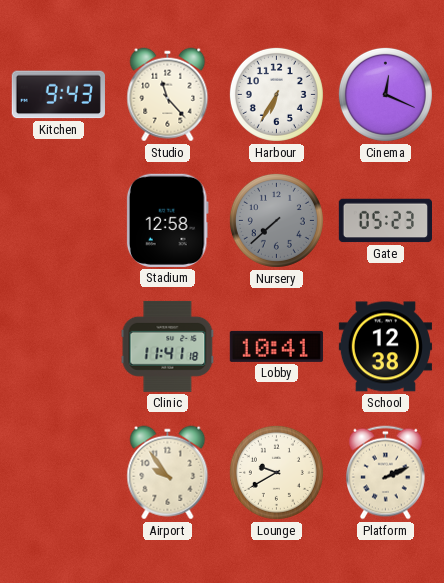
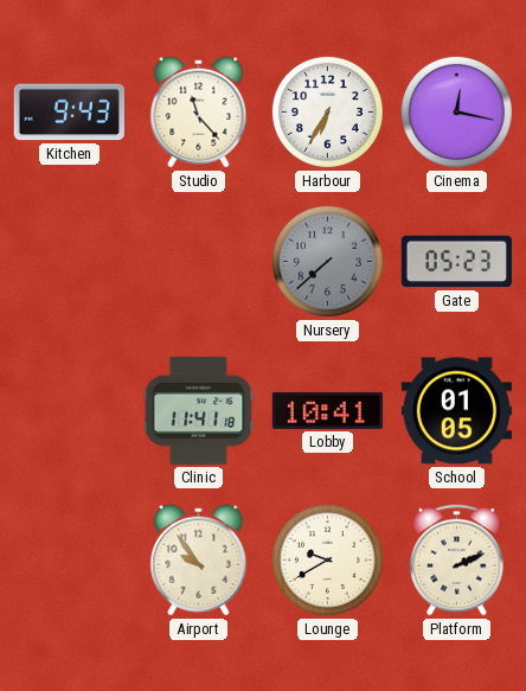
Cinema: 12:19 -> 12:17
Stadium: 12:58 -> none
School: 12:38 -> 01:05
